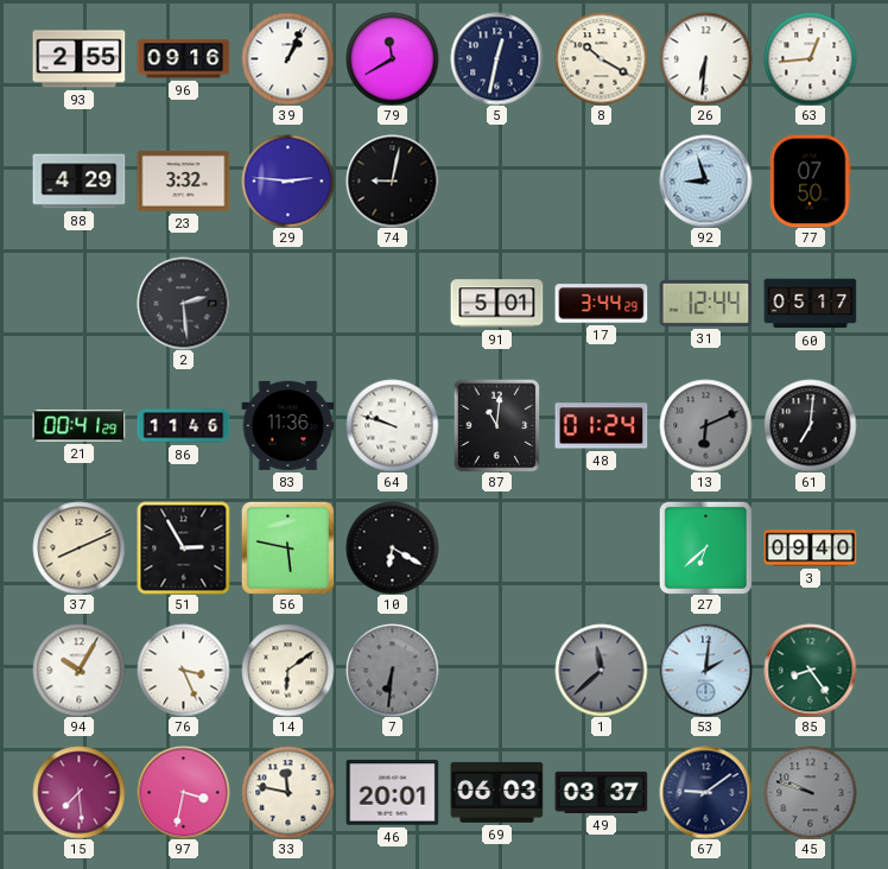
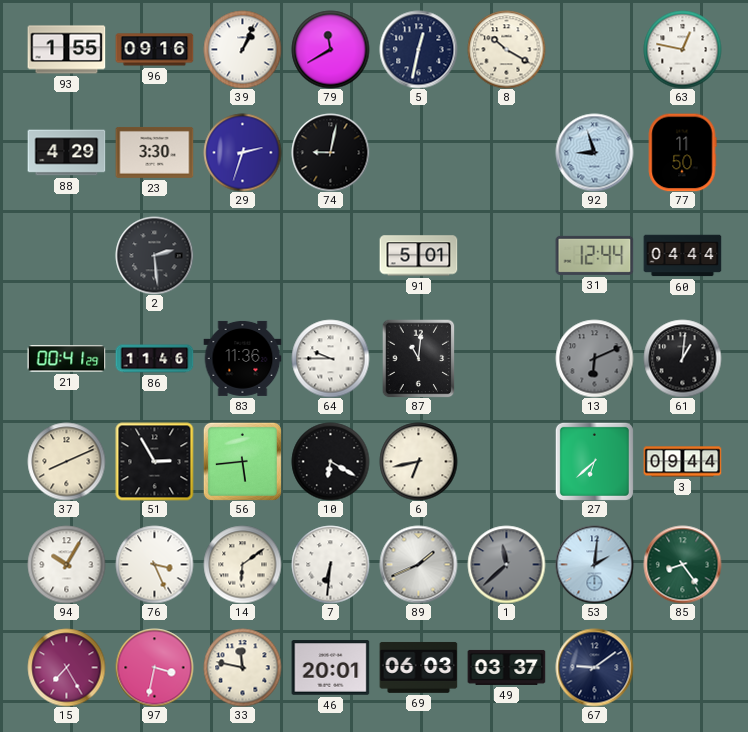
93: 2:55 -> 1:55
26: 6:31 -> none
63: 12:44 -> 12:47
23: 3:32 -> 3:30
29: 2:46 -> 2:33
77: 07:50 -> 11:50
17: 3:44 -> none
60: 05:17 -> 04:44
64: 9:48 -> 9:45
48: 01:24 -> none
61: 7:01 -> 1:01
56: 5:47 -> 5:44
6: none -> 6:43
3: 09:40 -> 09:44
7 dial: grey -> white
89: none -> 1:41
15: 7:29 -> 7:25
45: 9:48 -> none
